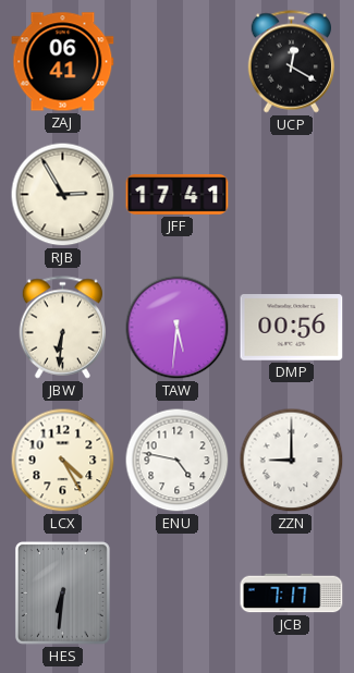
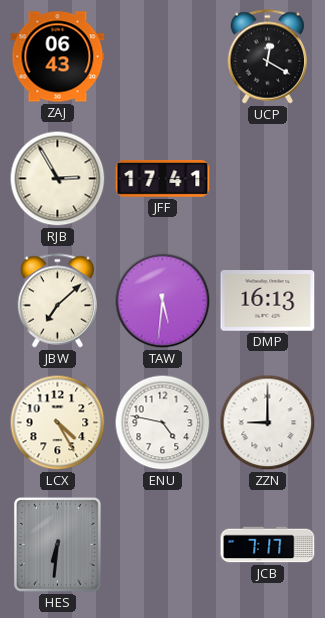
ZAJ: 06:41 -> 06:43
JBW: 6:31 -> 7:08
DMP: 00:56 -> 16:13
